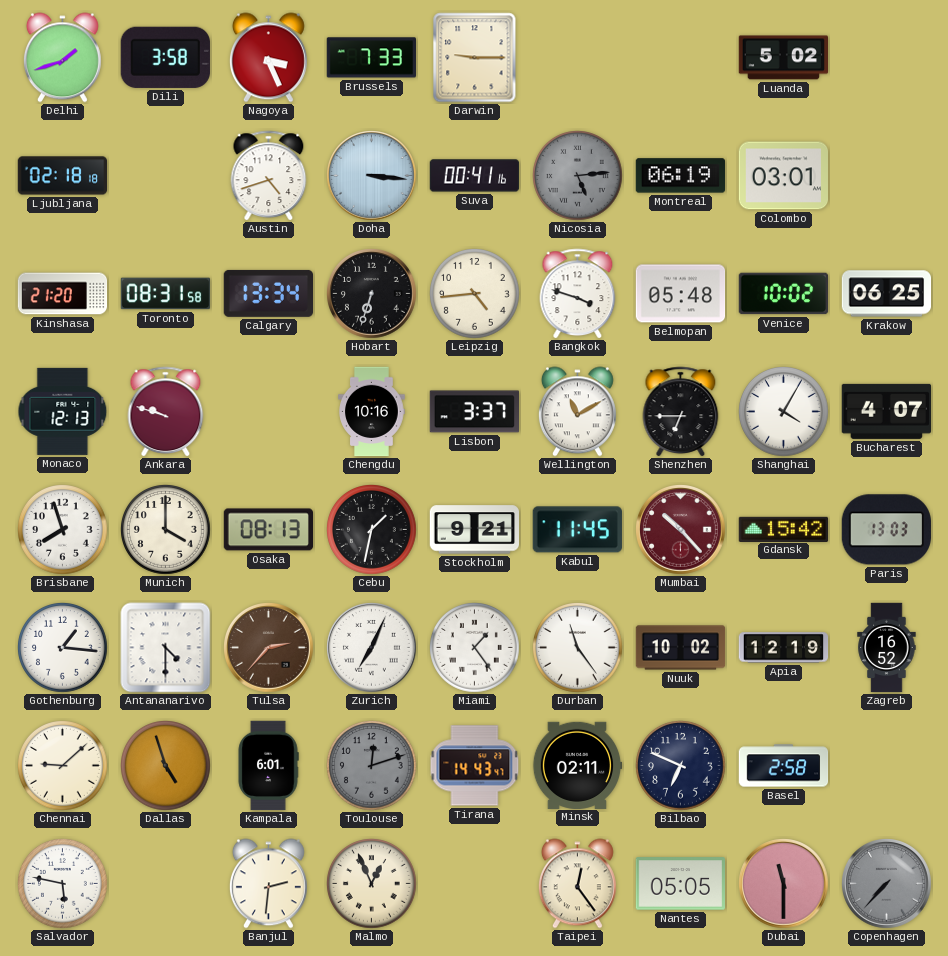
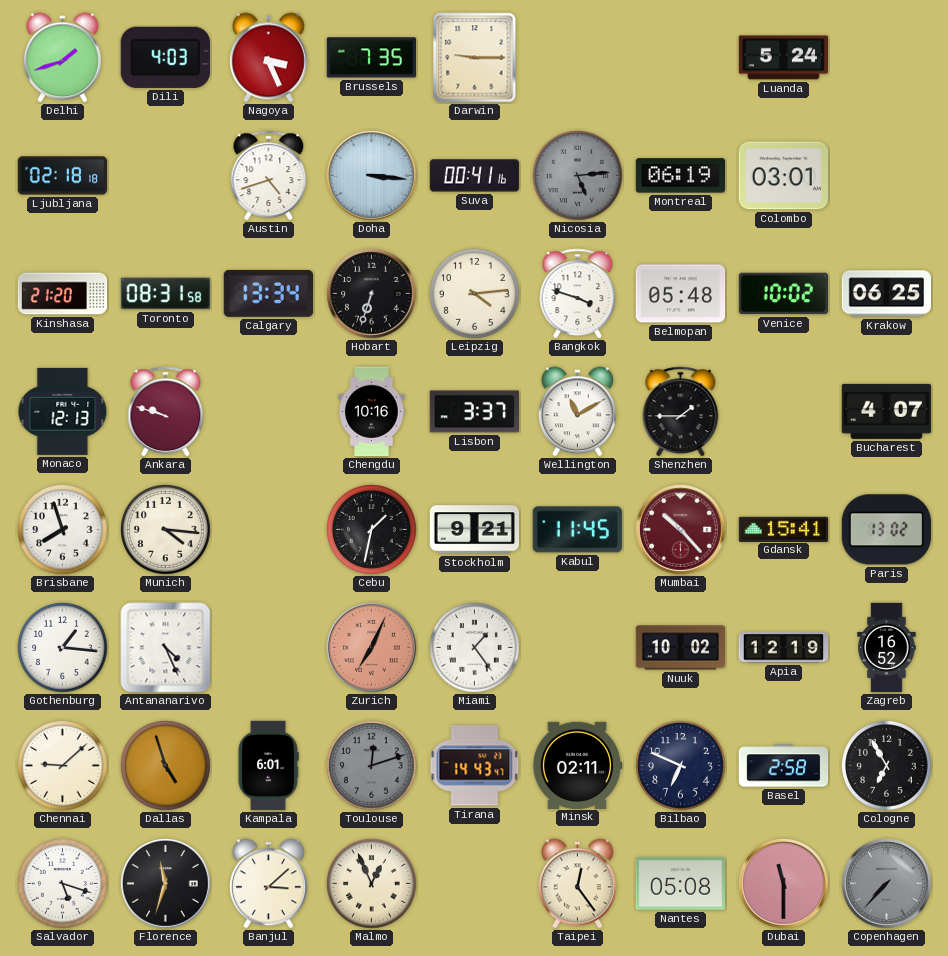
Dili: 3:58 -> 4:03
Brussels: 7:33 -> 7:35
Luanda: 5:02 -> 5:24
Leipzig: 4:44 -> 4:14
Shenzhen: 6:45 -> 1:45
Shanghai: 4:05 -> none
Munich: 4:00 -> 4:16
Osaka: 08:13 -> none
Gdansk: 15:42 -> 15:41
Paris: 13:03 -> 13:02
Antananarivo: 4:30 -> 4:26
Tulsa: 2:37 -> none
Zurich dial: white -> salmon
Durban: 11:24 -> none
Cologne: none -> 6:55
Salvador: 5:47 -> 5:18
Florence: none -> 11:33
Banjul: 2:31 -> 3:08
Nantes: 05:05 -> 05:08
